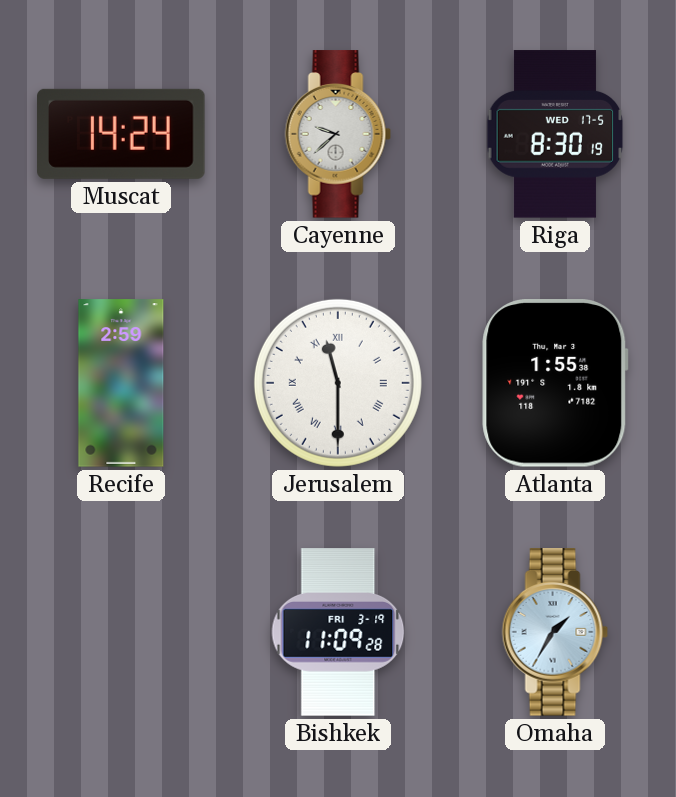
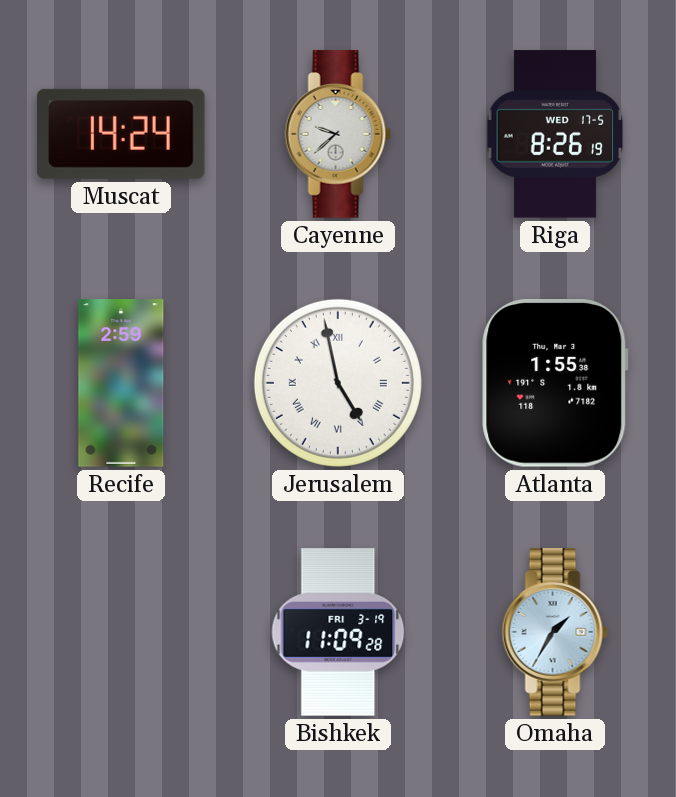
Riga: 8:30 -> 8:26
Jerusalem: 11:30 -> 4:58
